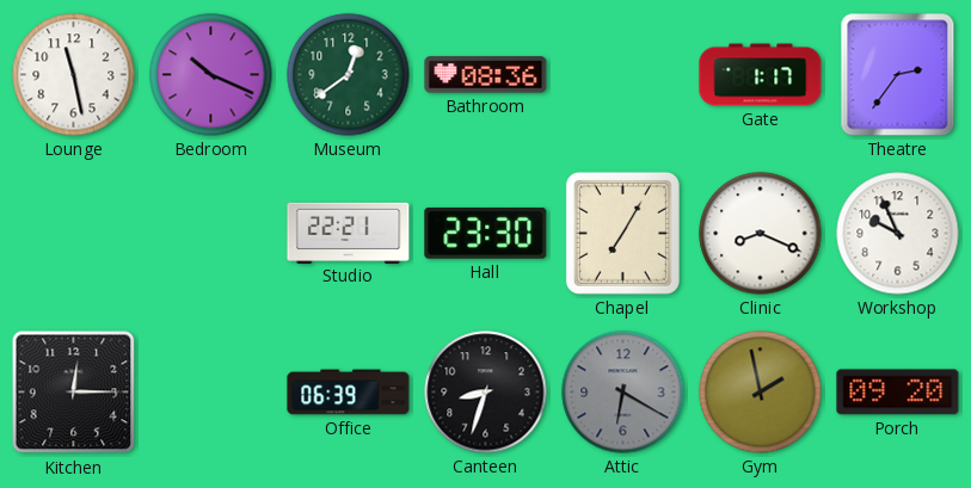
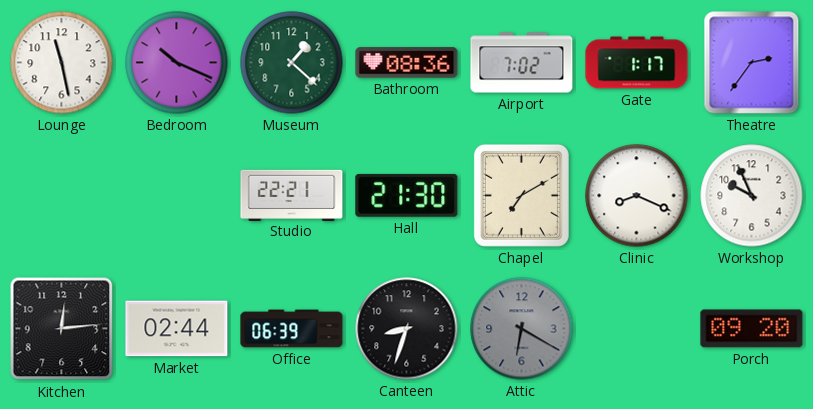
Museum: 12:39 -> 1:22
Airport: none -> 7:02
Hall: 23:30 -> 21:30
Chapel: 7:05 -> 7:10
Kitchen: 12:15 -> 12:14
Market: none -> 02:44
Gym: 1:58 -> none
